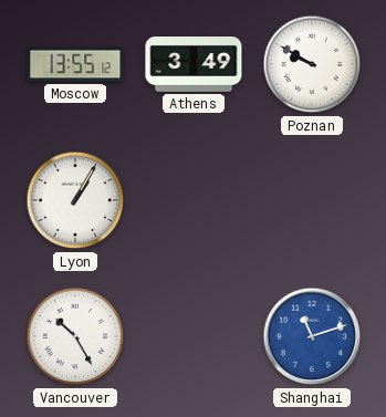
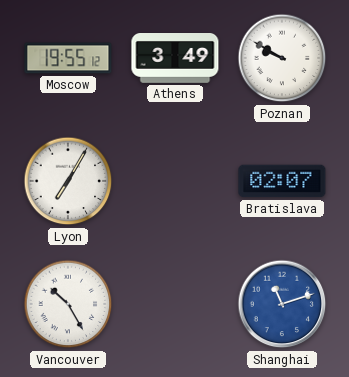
Moscow: 13:55 -> 19:55
Lyon: 1:05 -> 7:05
Bratislava: none -> 02:07
